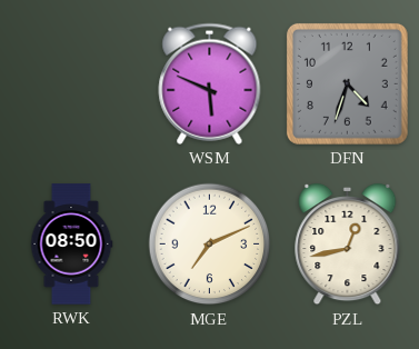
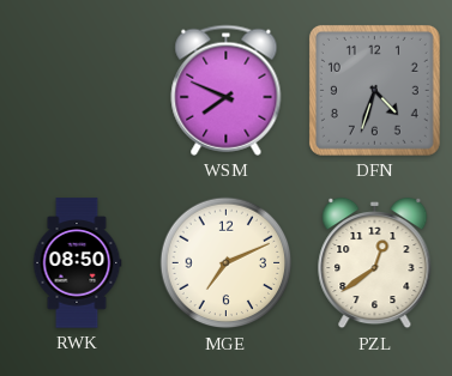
WSM: 5:49 -> 7:49
PZL: 12:43 -> 12:39
